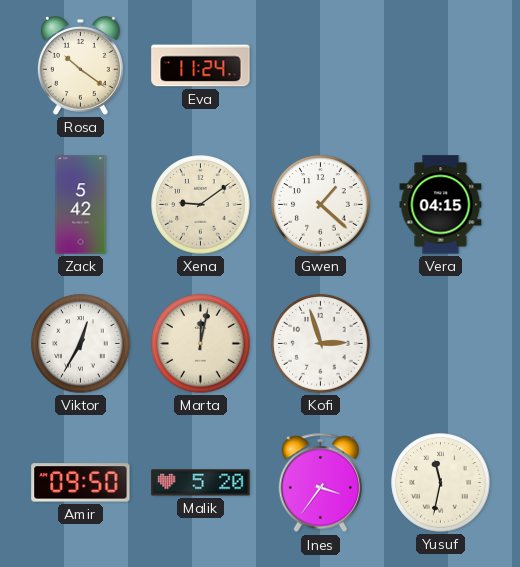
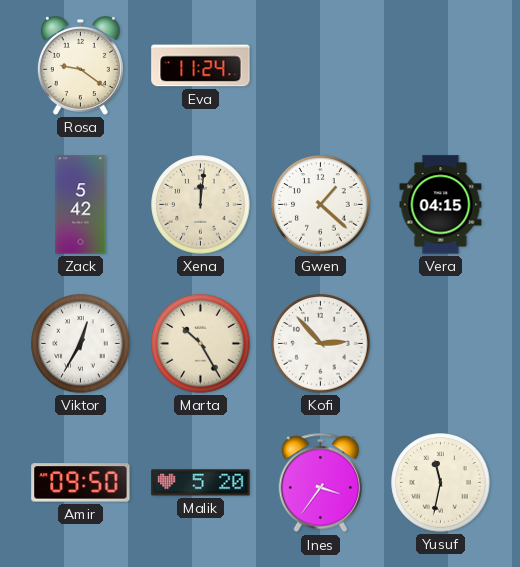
Rosa: 10:21 -> 9:21
Xena: 9:09 -> 12:01
Marta: 12:02 -> 10:25
Kofi: 2:57 -> 2:53
